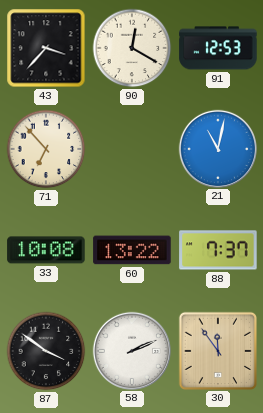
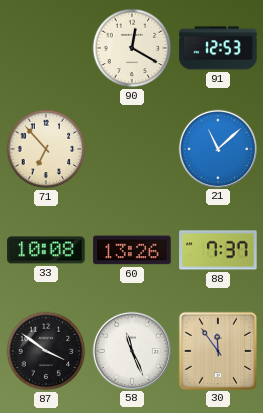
43: 3:37 -> none
21: 11:02 -> 11:08
60: 13:22 -> 13:26
58: 2:11 -> 11:26
